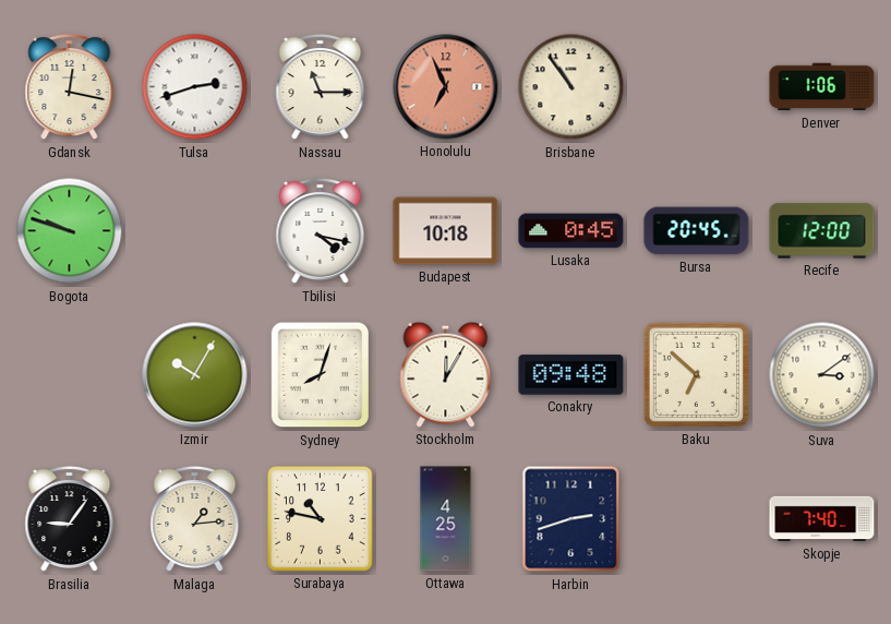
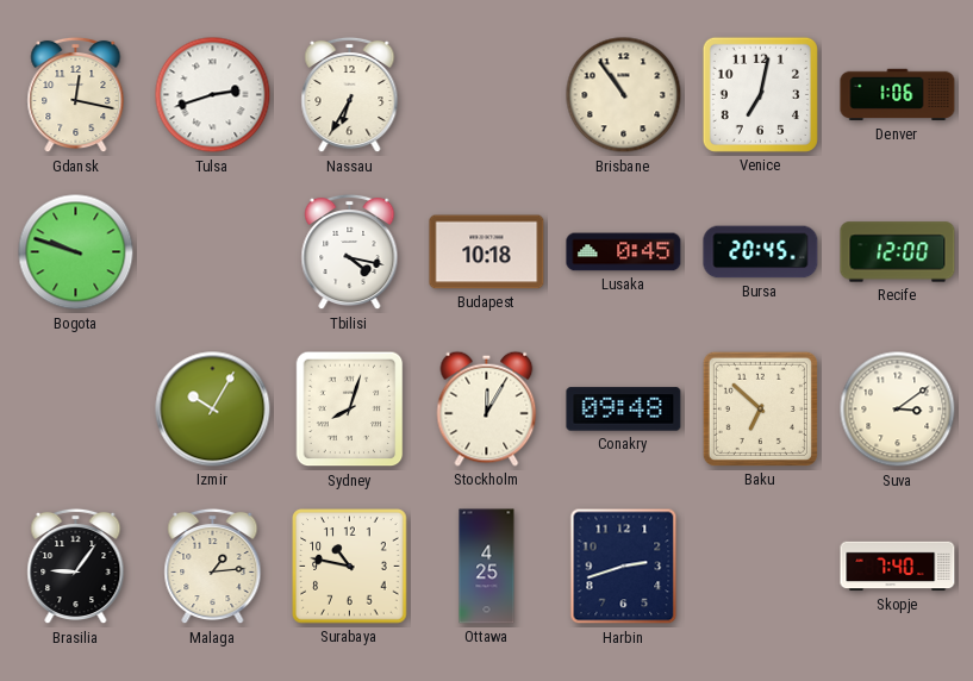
Nassau: 11:15 -> 6:35
Honolulu: 6:56 -> none
Venice: none -> 7:02
